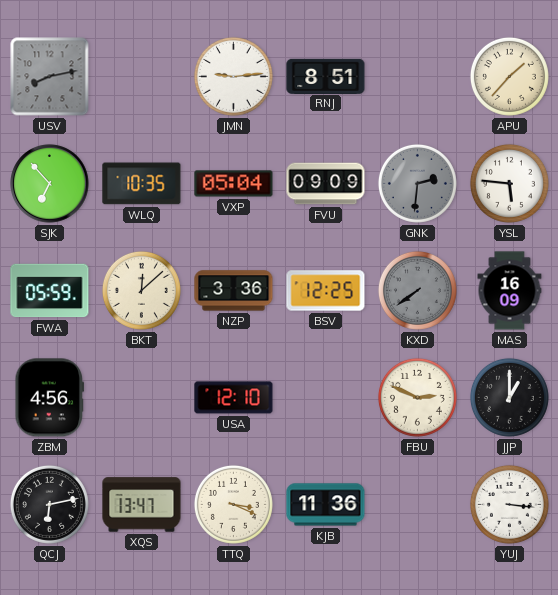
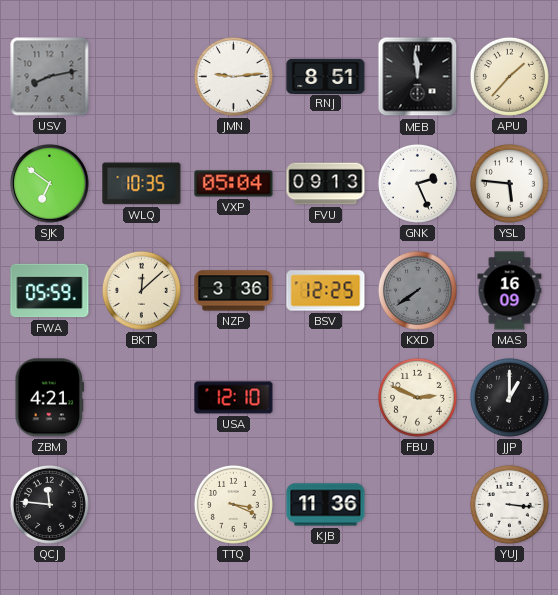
MEB: none -> 11:59
SJK: 6:53 -> 6:51
FVU: 09:09 -> 09:13
GNK: 2:31 -> 2:26
GNK dial: grey -> white
ZBM: 4:56 -> 4:21
QCJ: 6:13 -> 11:46
XQS: 13:47 -> none
